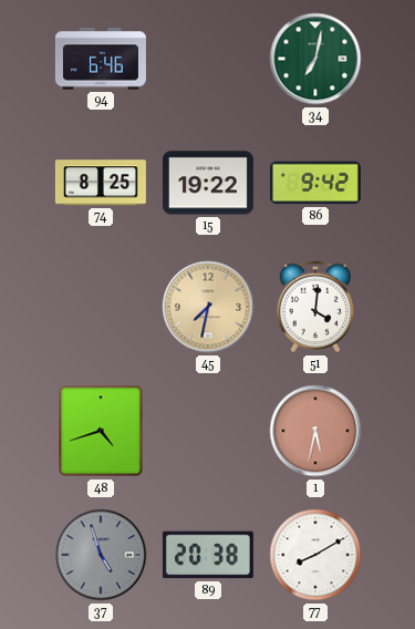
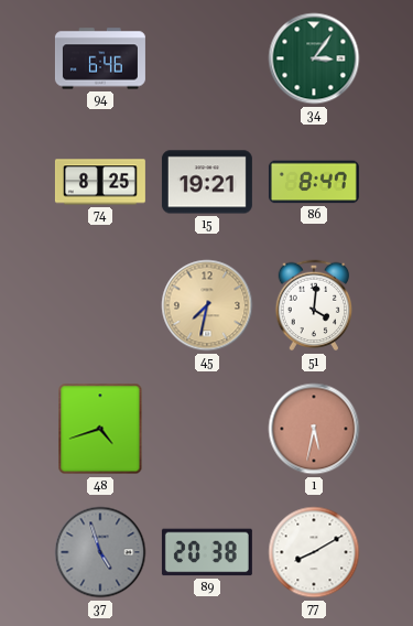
34: 7:02 -> 3:06
15: 19:22 -> 19:21
86: 9:42 -> 8:47
